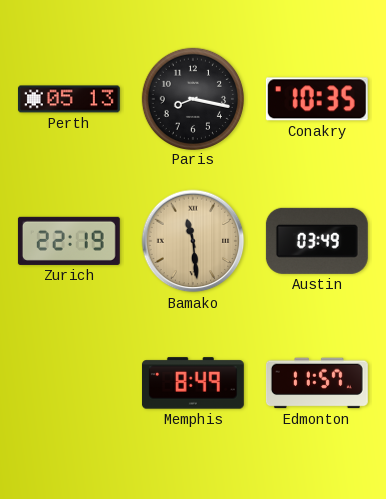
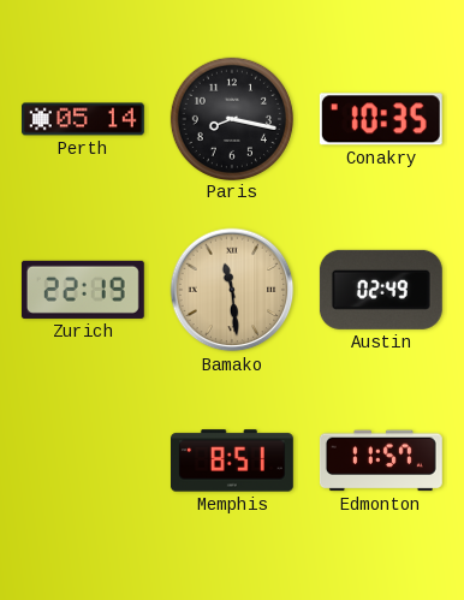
Perth: 05:13 -> 05:14
Austin: 03:49 -> 02:49
Memphis: 8:49 -> 8:51
